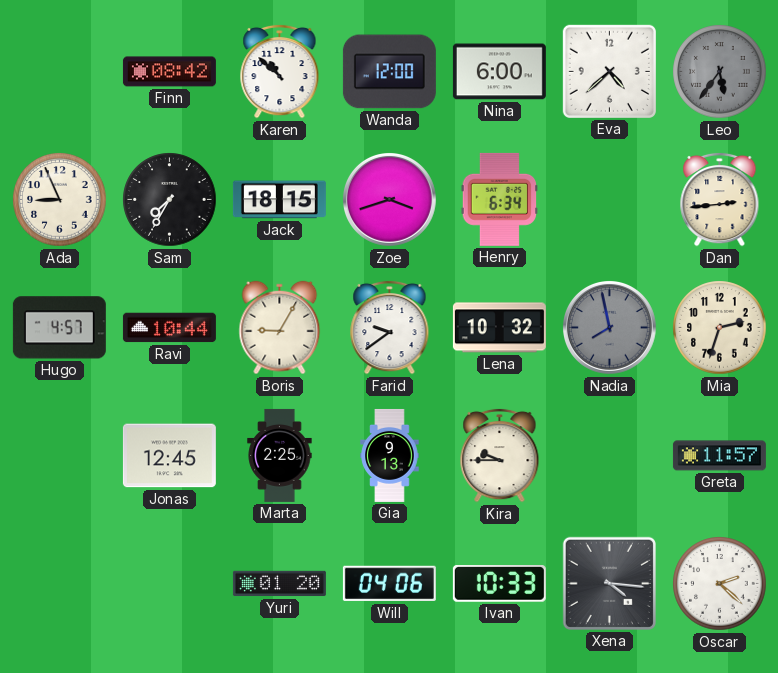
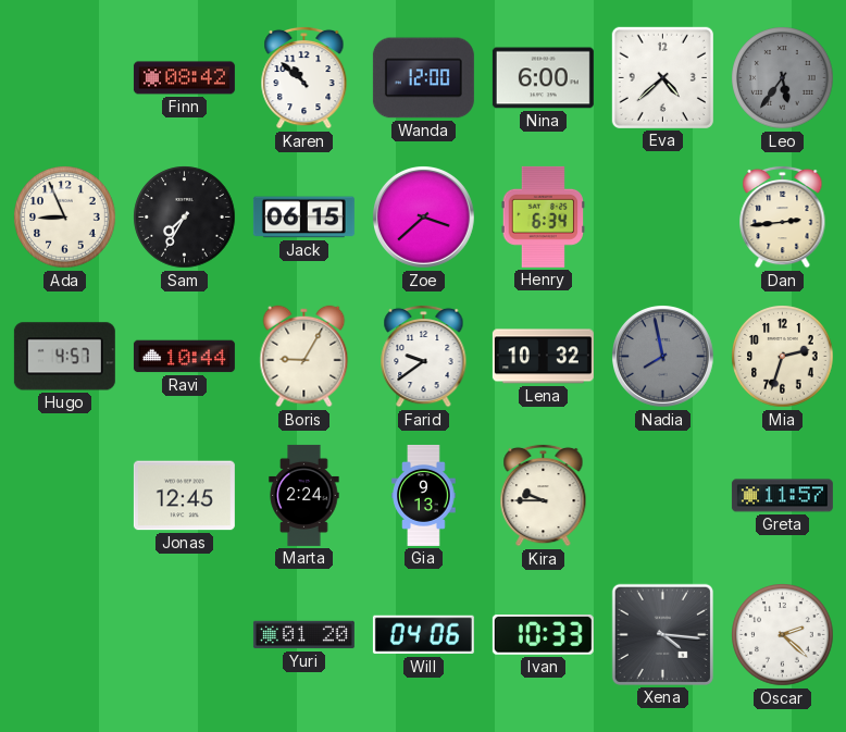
Jack: 18:15 -> 06:15
Zoe: 3:42 -> 3:38
Marta: 2:25 -> 2:24
